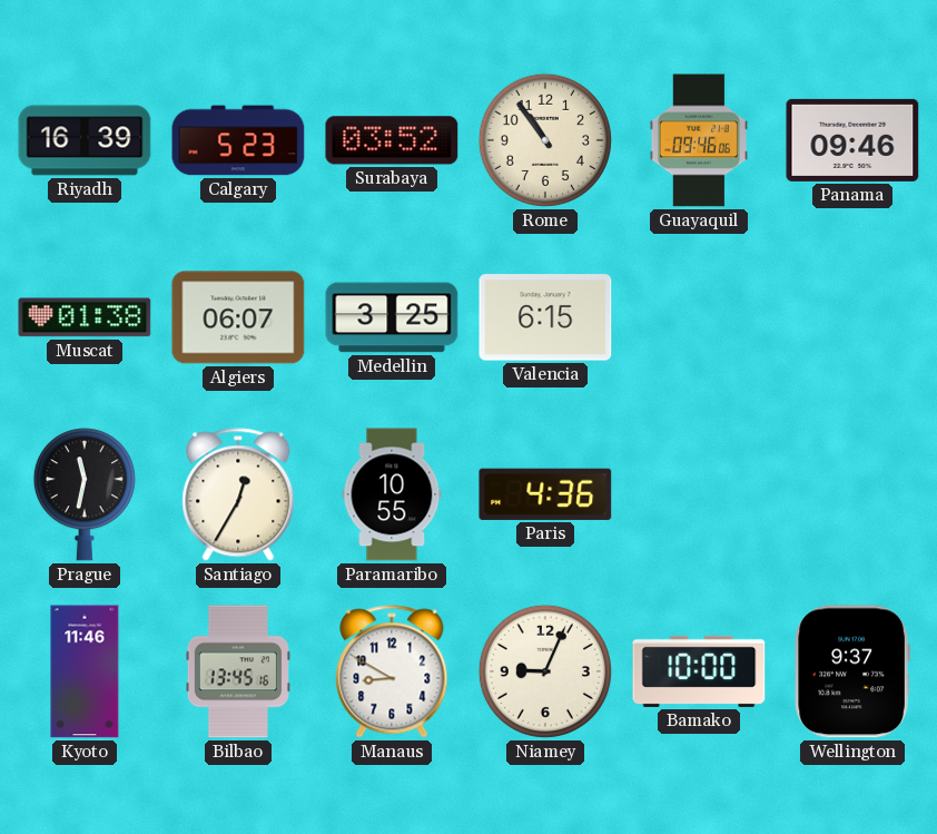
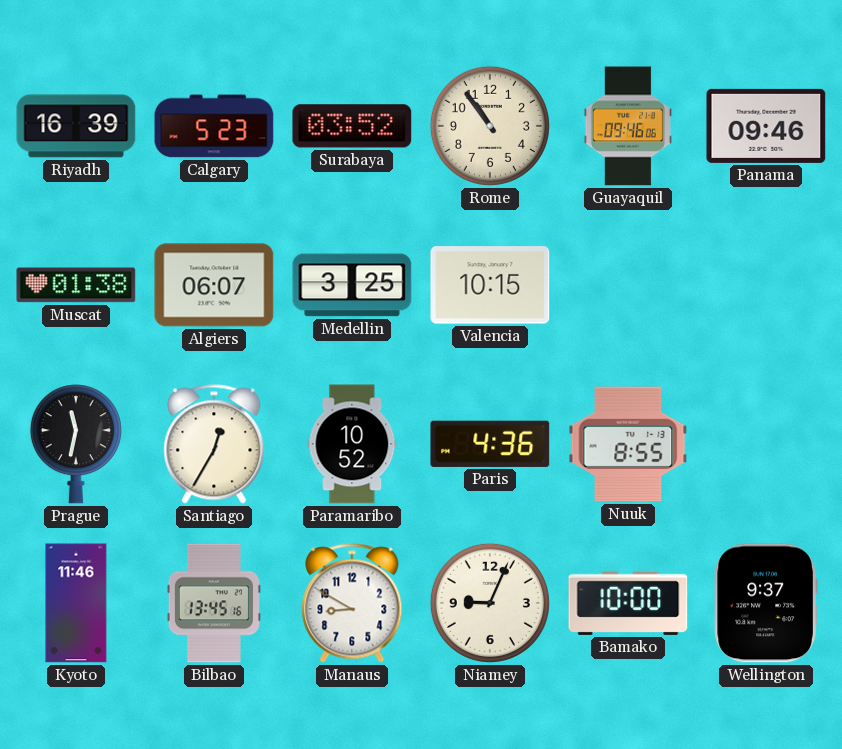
Valencia: 6:15 -> 10:15
Paramaribo: 10:55 -> 10:52
Nuuk: none -> 8:55
